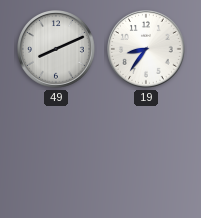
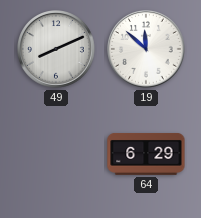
19: 8:36 -> 11:52
64: none -> 6:29
